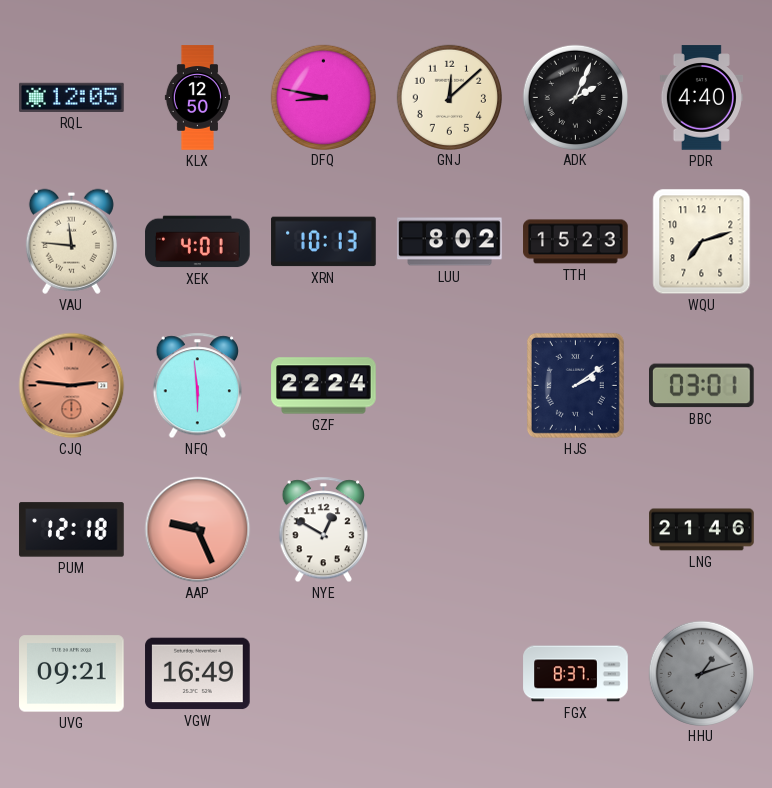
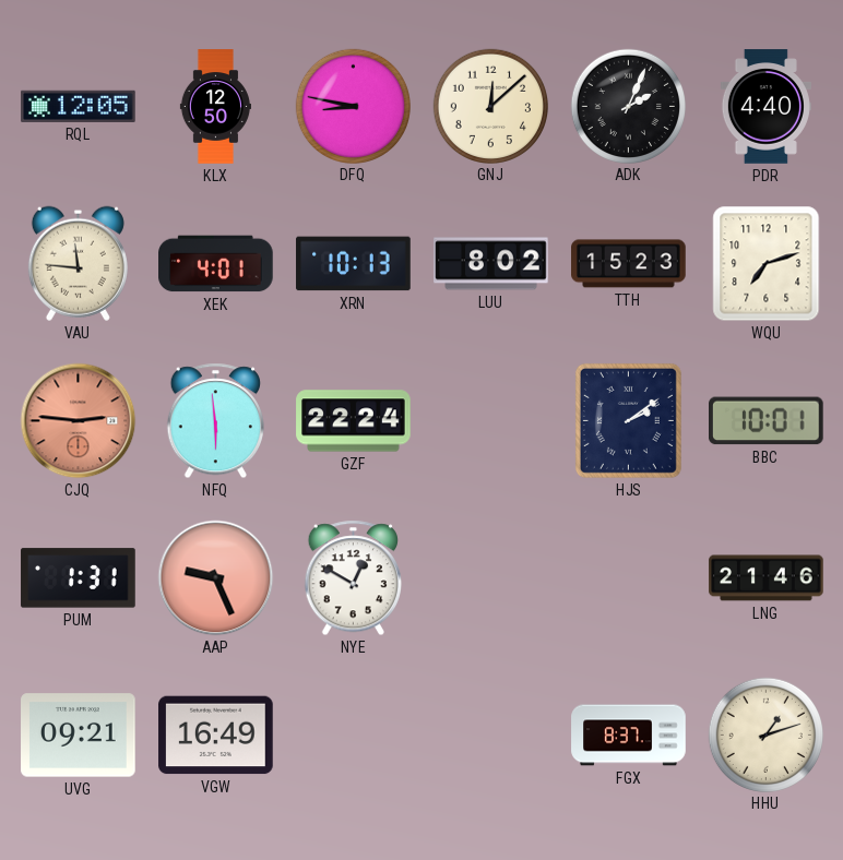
BBC: 03:01 -> 10:01
PUM: 12:18 -> 1:31
HHU dial: grey -> cream
